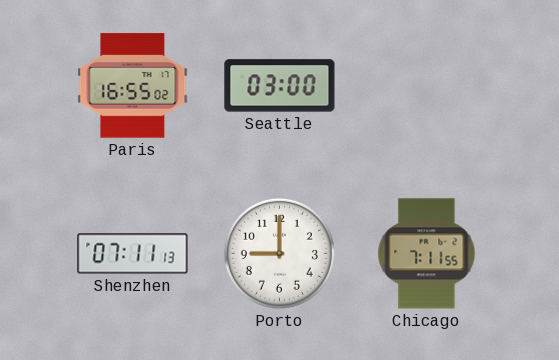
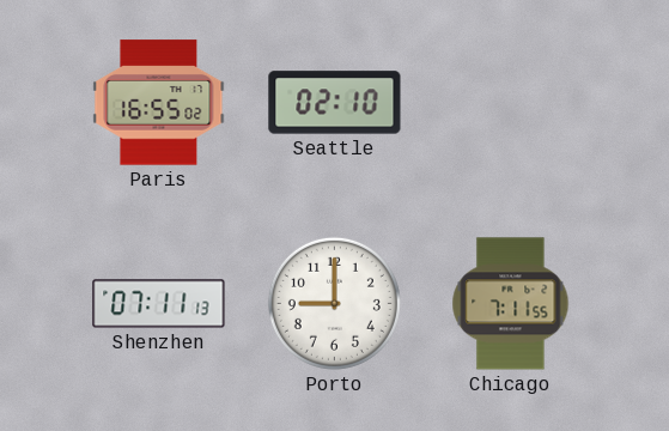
Seattle: 03:00 -> 02:10
